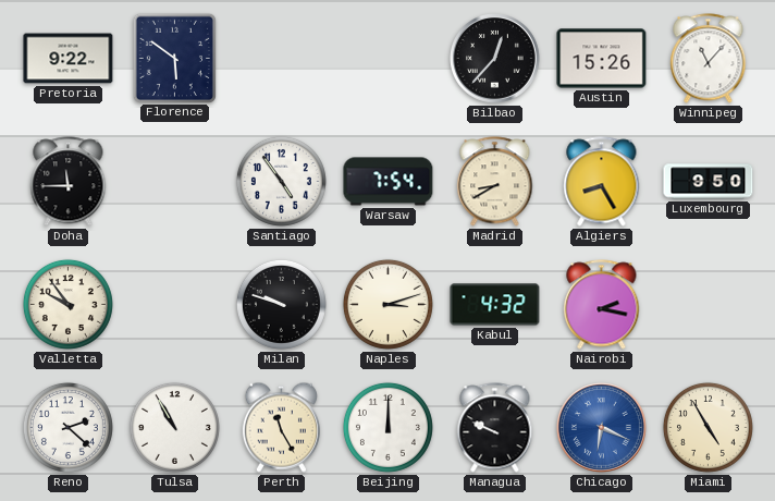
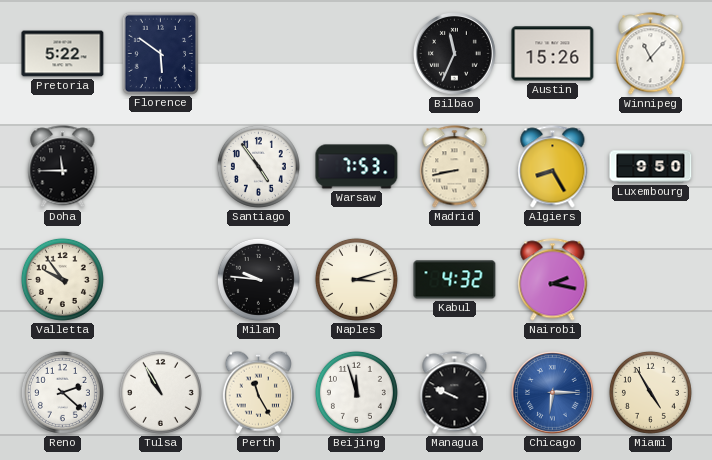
Pretoria: 9:22 -> 5:22
Bilbao: 12:37 -> 11:34
Warsaw: 7:54 -> 7:53
Madrid: 8:40 -> 8:43
Milan: 9:48 -> 9:46
Beijing: 12:00 -> 11:57
Chicago: 6:19 -> 6:15
